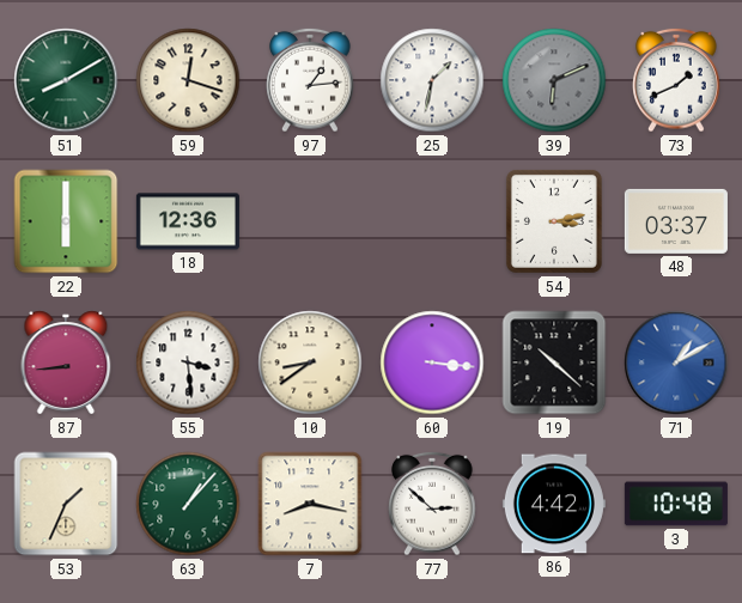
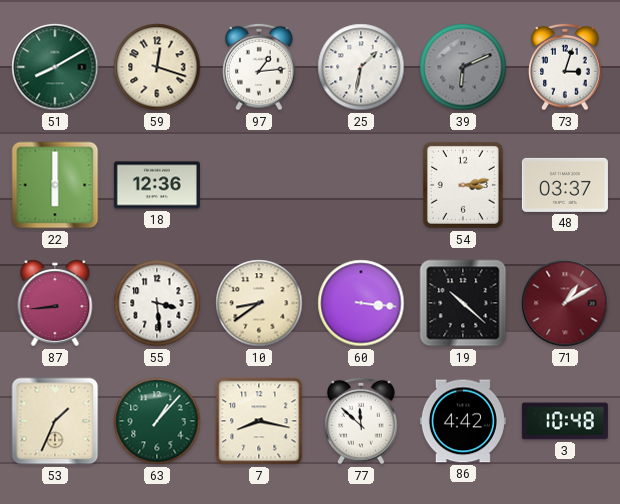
73: 1:41 -> 3:03
71 dial: blue -> burgundy
77: 2:52 -> 11:52
